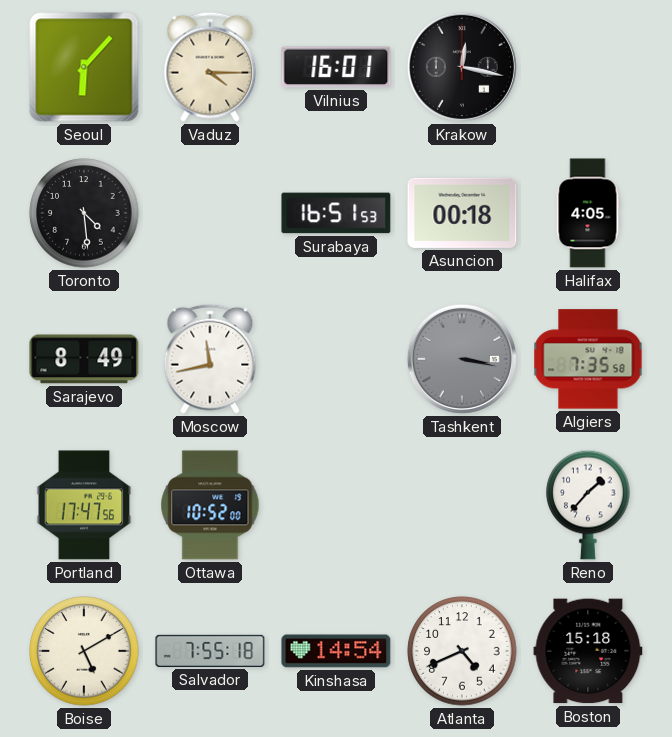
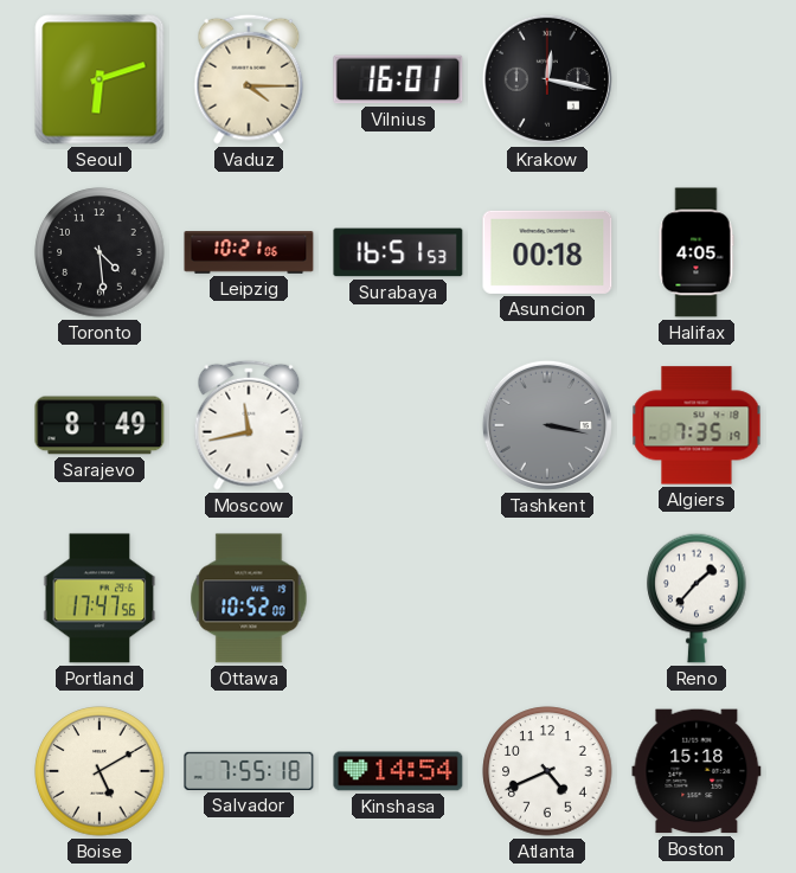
Seoul: 6:07 -> 6:12
Leipzig: none -> 10:21
Algiers: 7:35:58 -> 7:35:19
